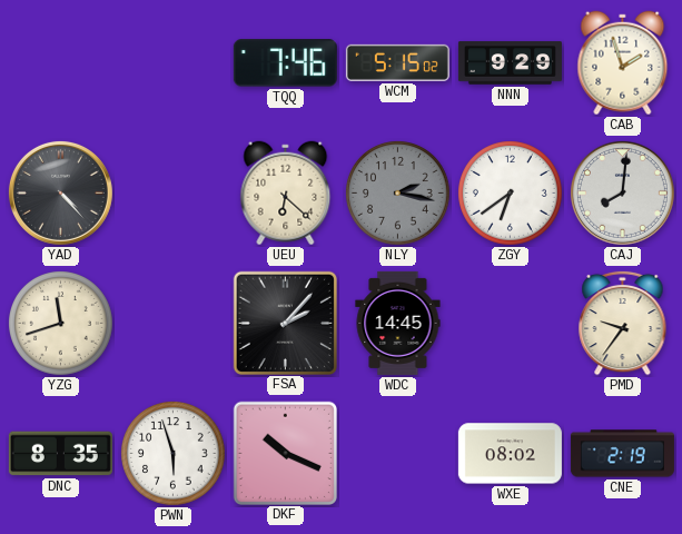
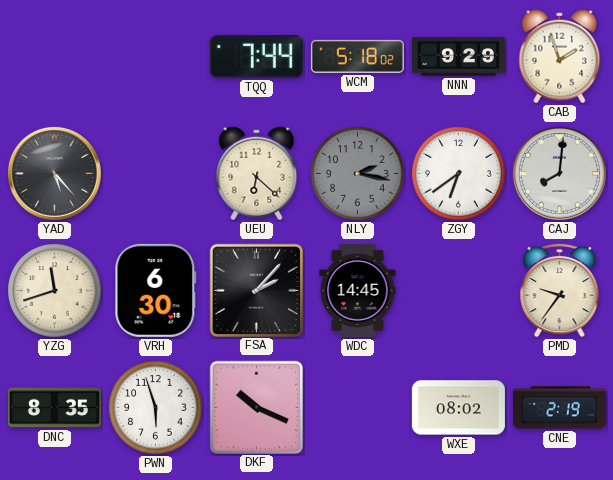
TQQ: 7:46 -> 7:44
WCM: 5:15 -> 5:18
YAD: 4:23 -> 5:23
VRH: none -> 6:30
